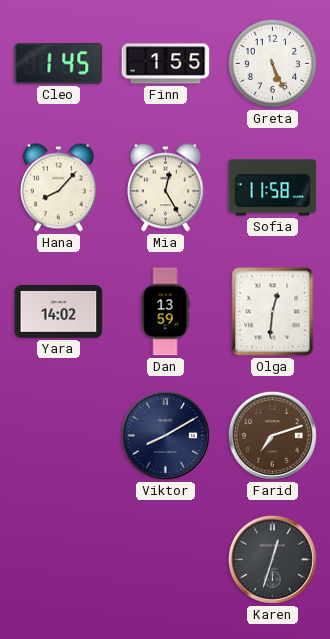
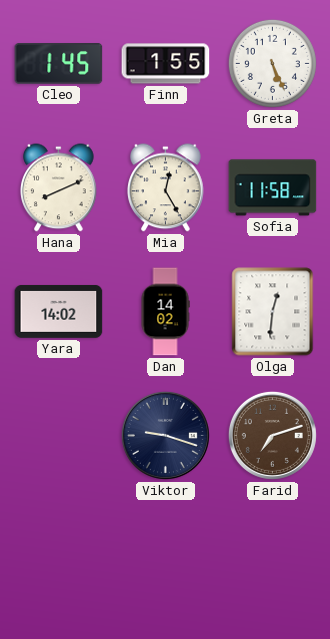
Hana: 8:07 -> 8:11
Dan: 13:59 -> 14:02
Viktor: 8:10 -> 9:18
Karen: 12:33 -> none
